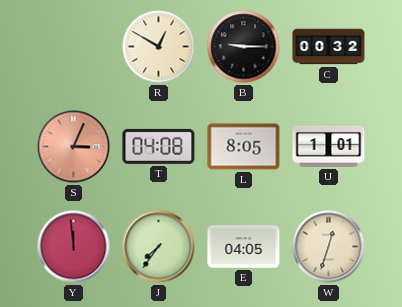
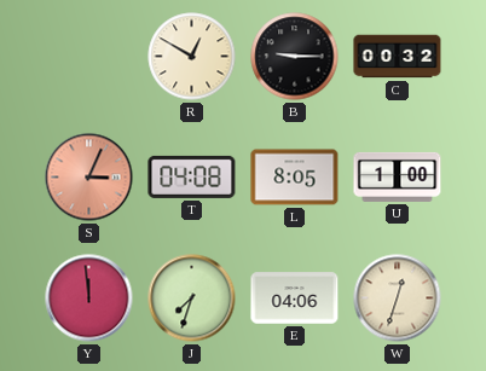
U: 1:01 -> 1:00
J: 7:36 -> 7:33
E: 04:05 -> 04:06
